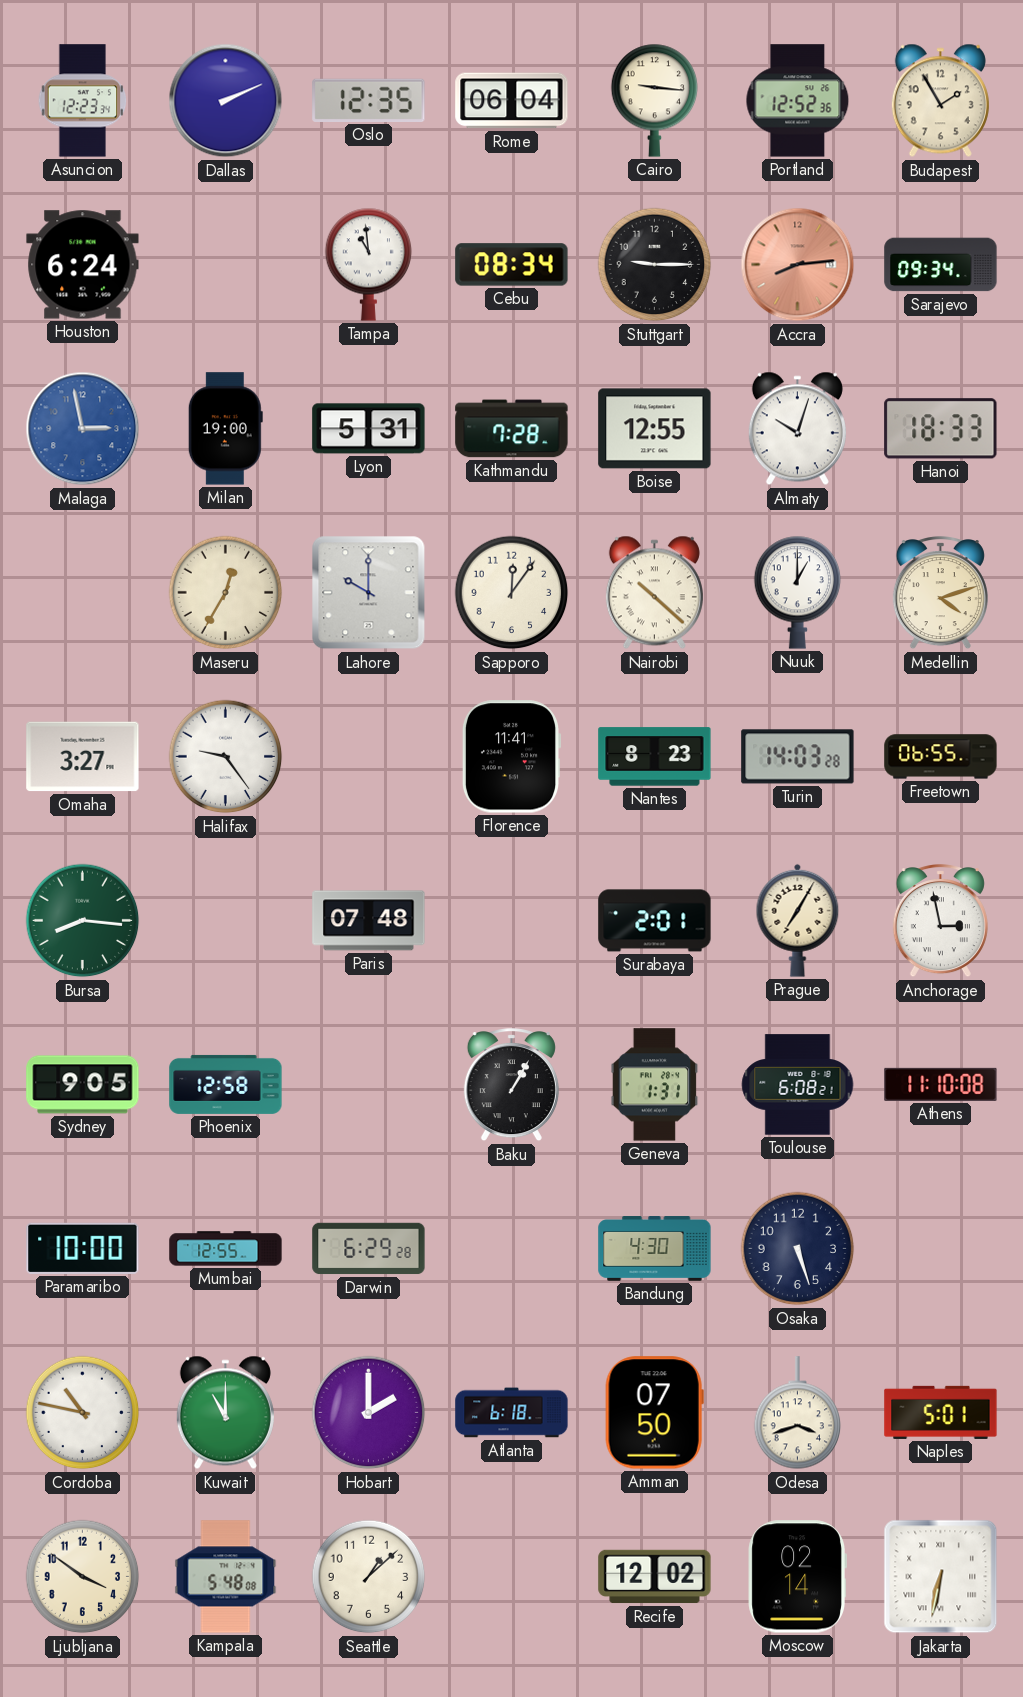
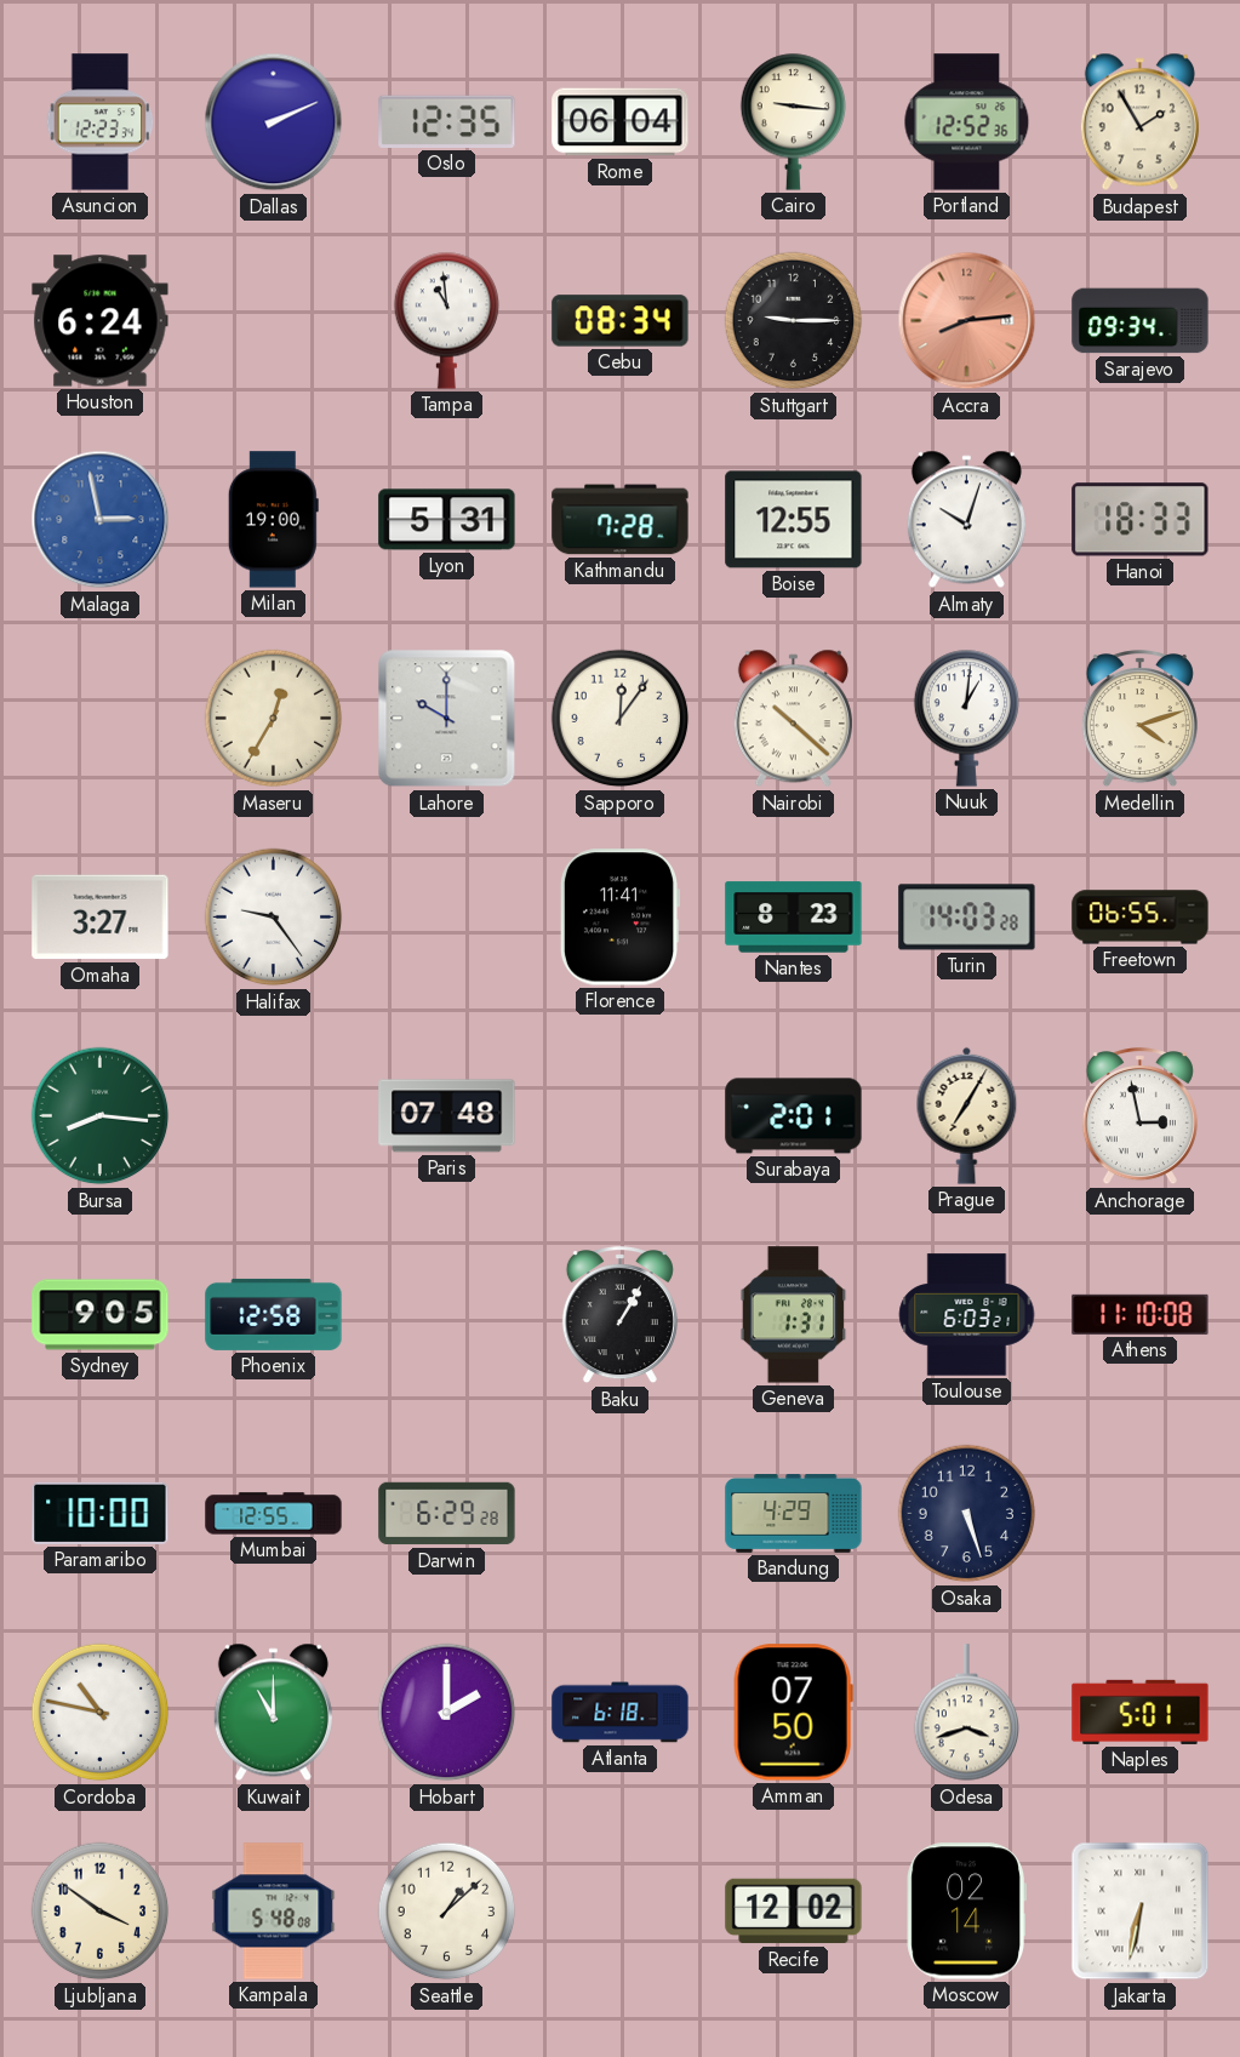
Nuuk: 1:00 -> 1:01
Toulouse: 6:08 -> 6:03
Bandung: 4:30 -> 4:29
